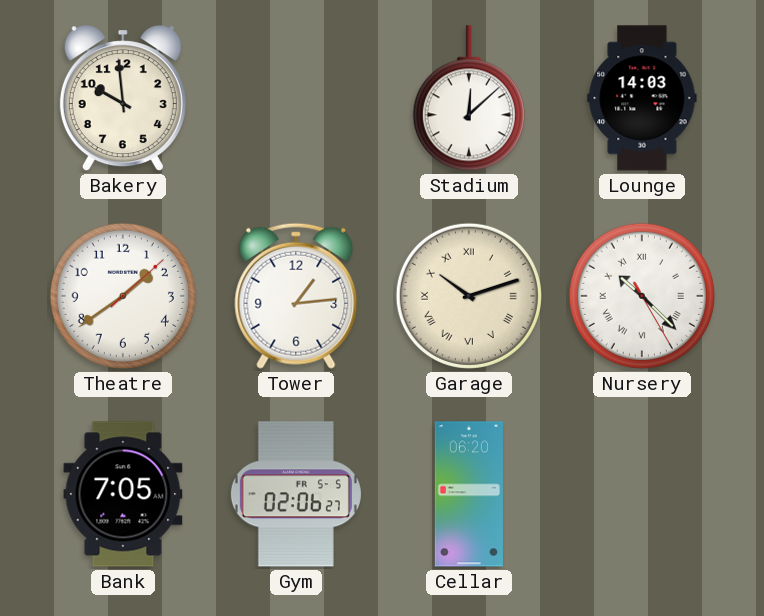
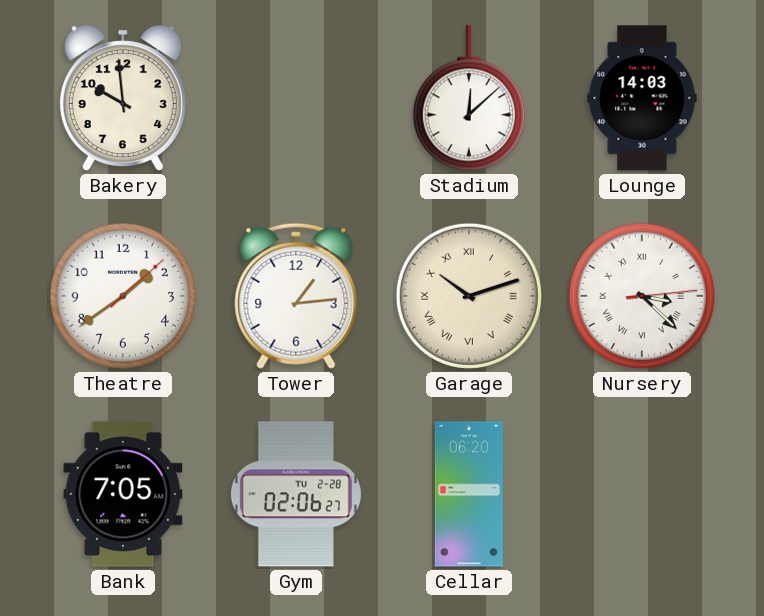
Nursery: 10:22 -> 3:22
Gym date: FR 5-5 -> TU 2-28
